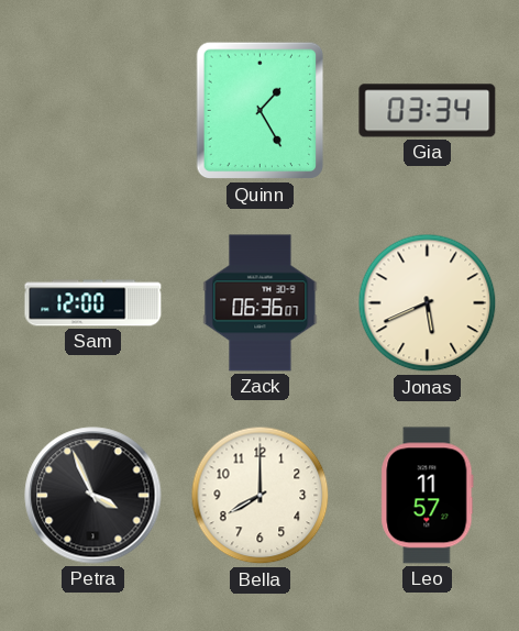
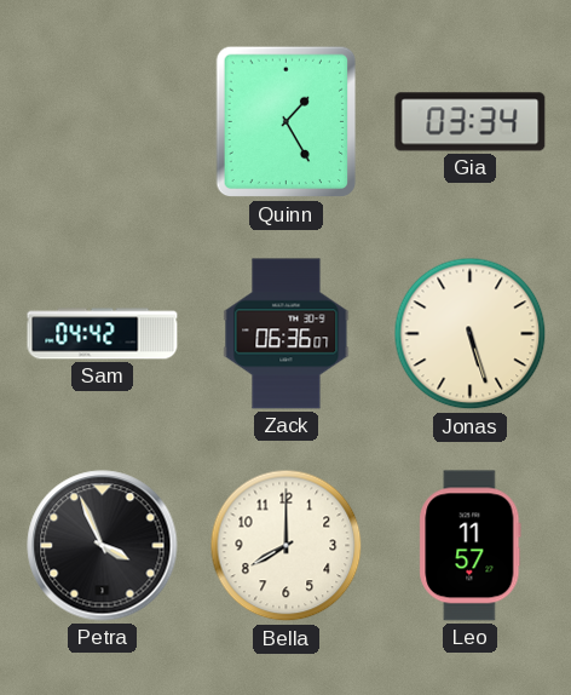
Sam: 12:00 -> 04:42
Jonas: 5:41 -> 5:27
